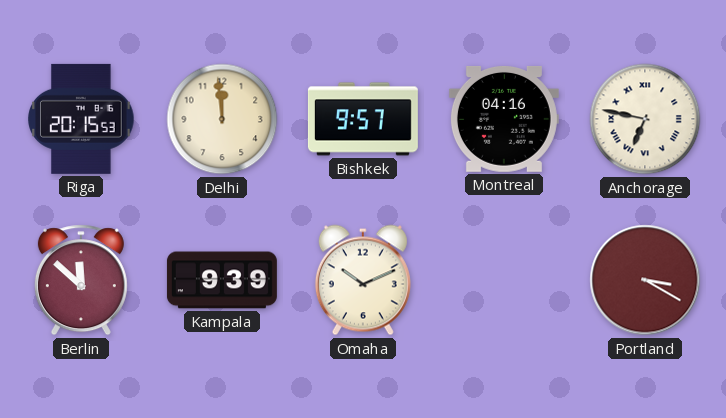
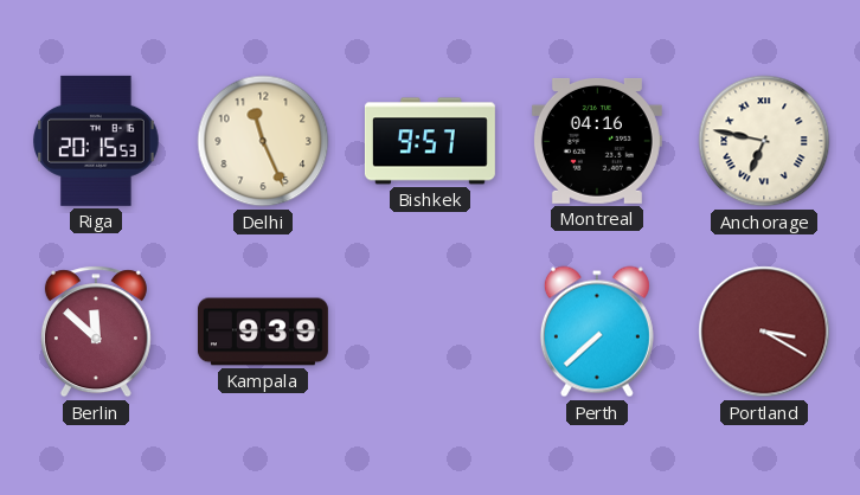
Delhi: 11:59 -> 11:26
Omaha: 10:11 -> none
Perth: none -> 7:38
